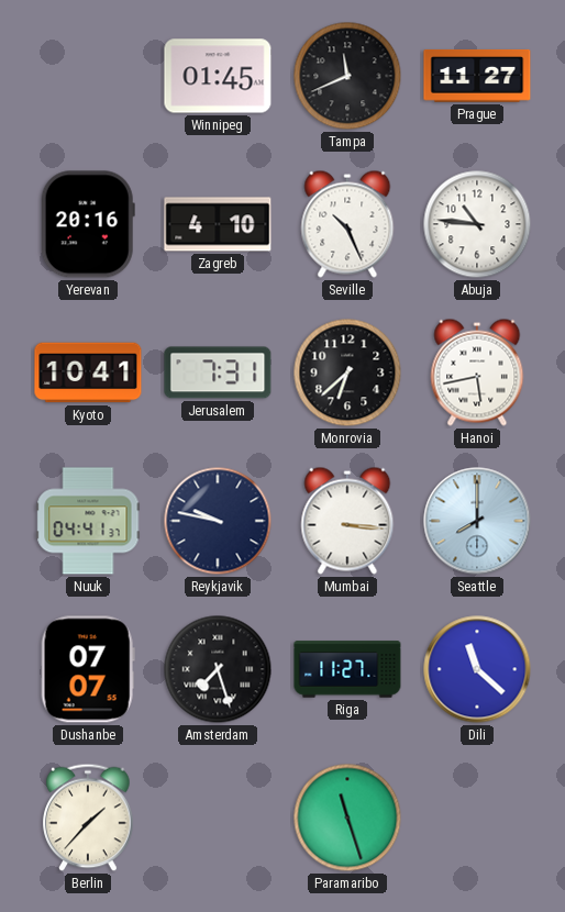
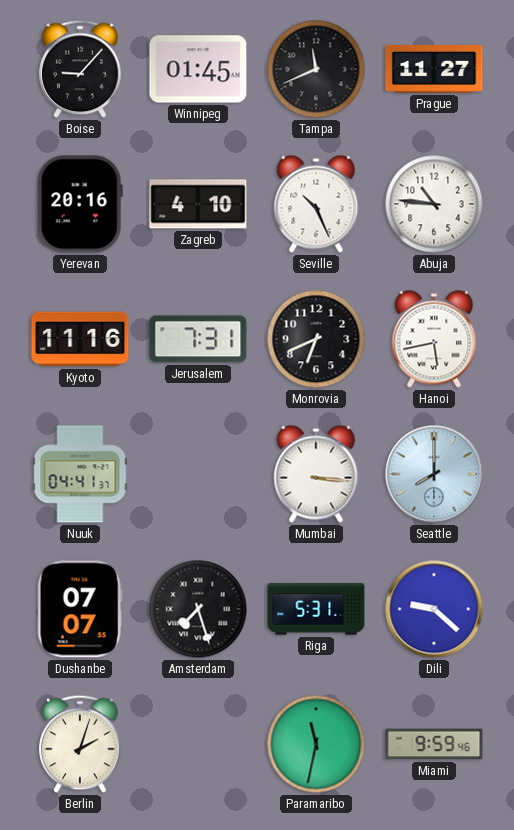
Boise: none -> 9:07
Kyoto: 10:41 -> 11:16
Monrovia: 6:38 -> 6:41
Reykjavik: 9:47 -> none
Riga: 11:27 -> 5:31
Dili: 11:22 -> 9:22
Berlin: 1:37 -> 2:03
Paramaribo: 11:27 -> 11:32
Miami: none -> 9:59
